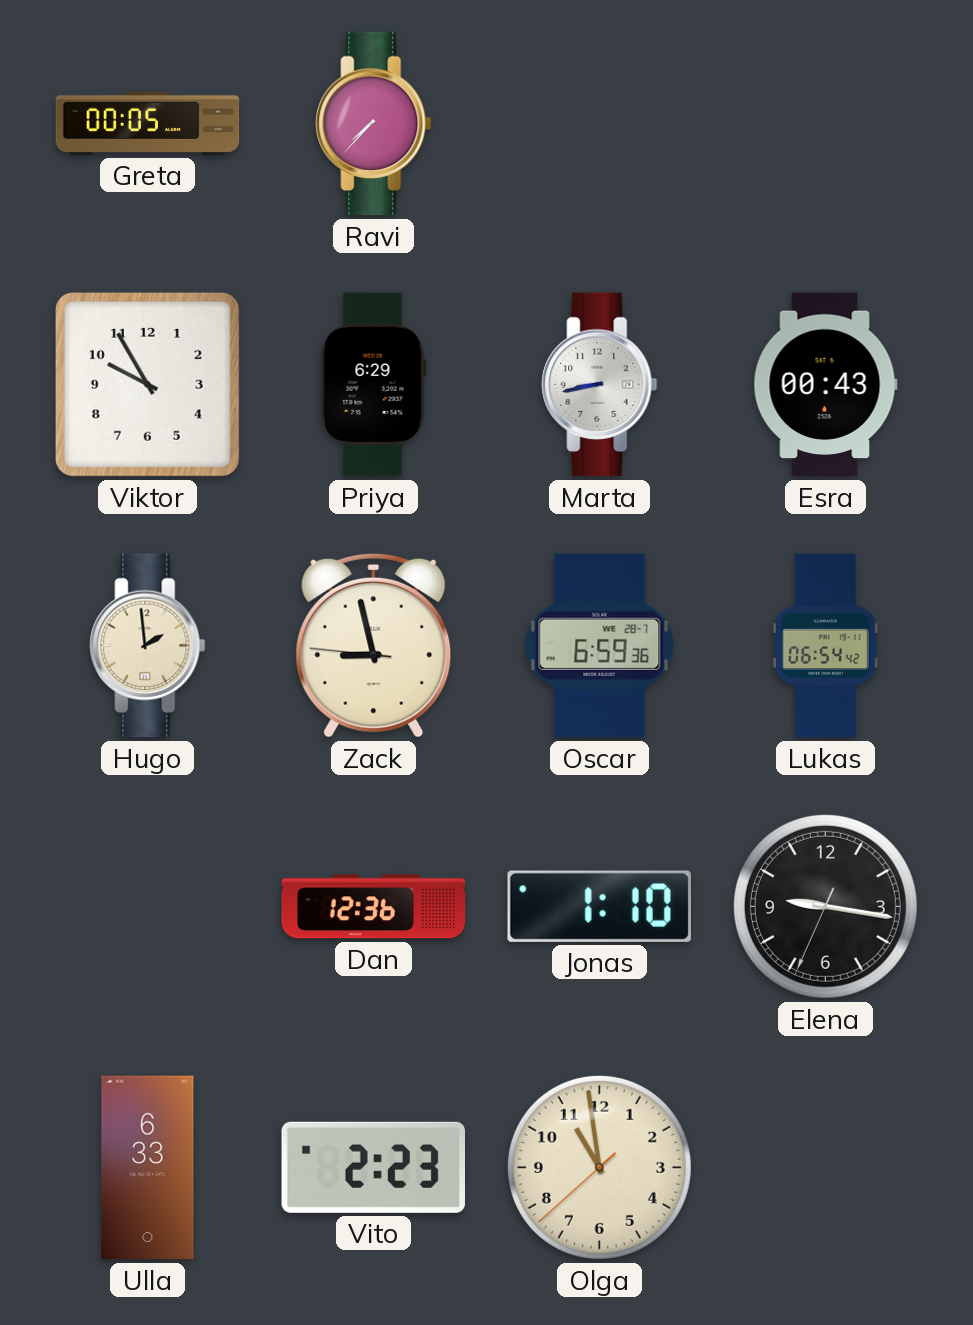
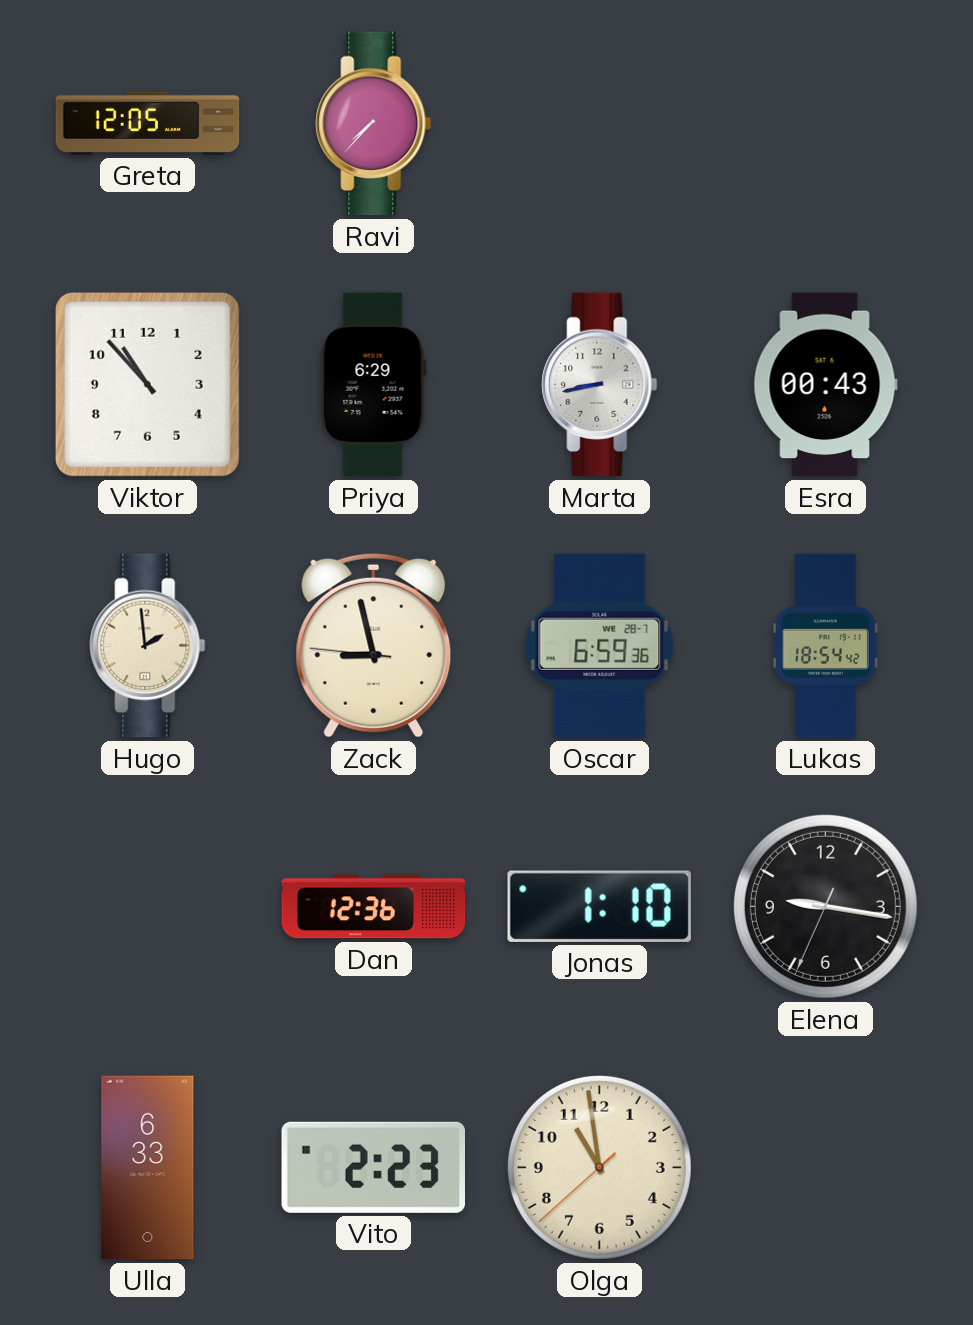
Greta: 00:05 -> 12:05
Viktor: 9:55 -> 10:53
Lukas: 06:54 -> 18:54
